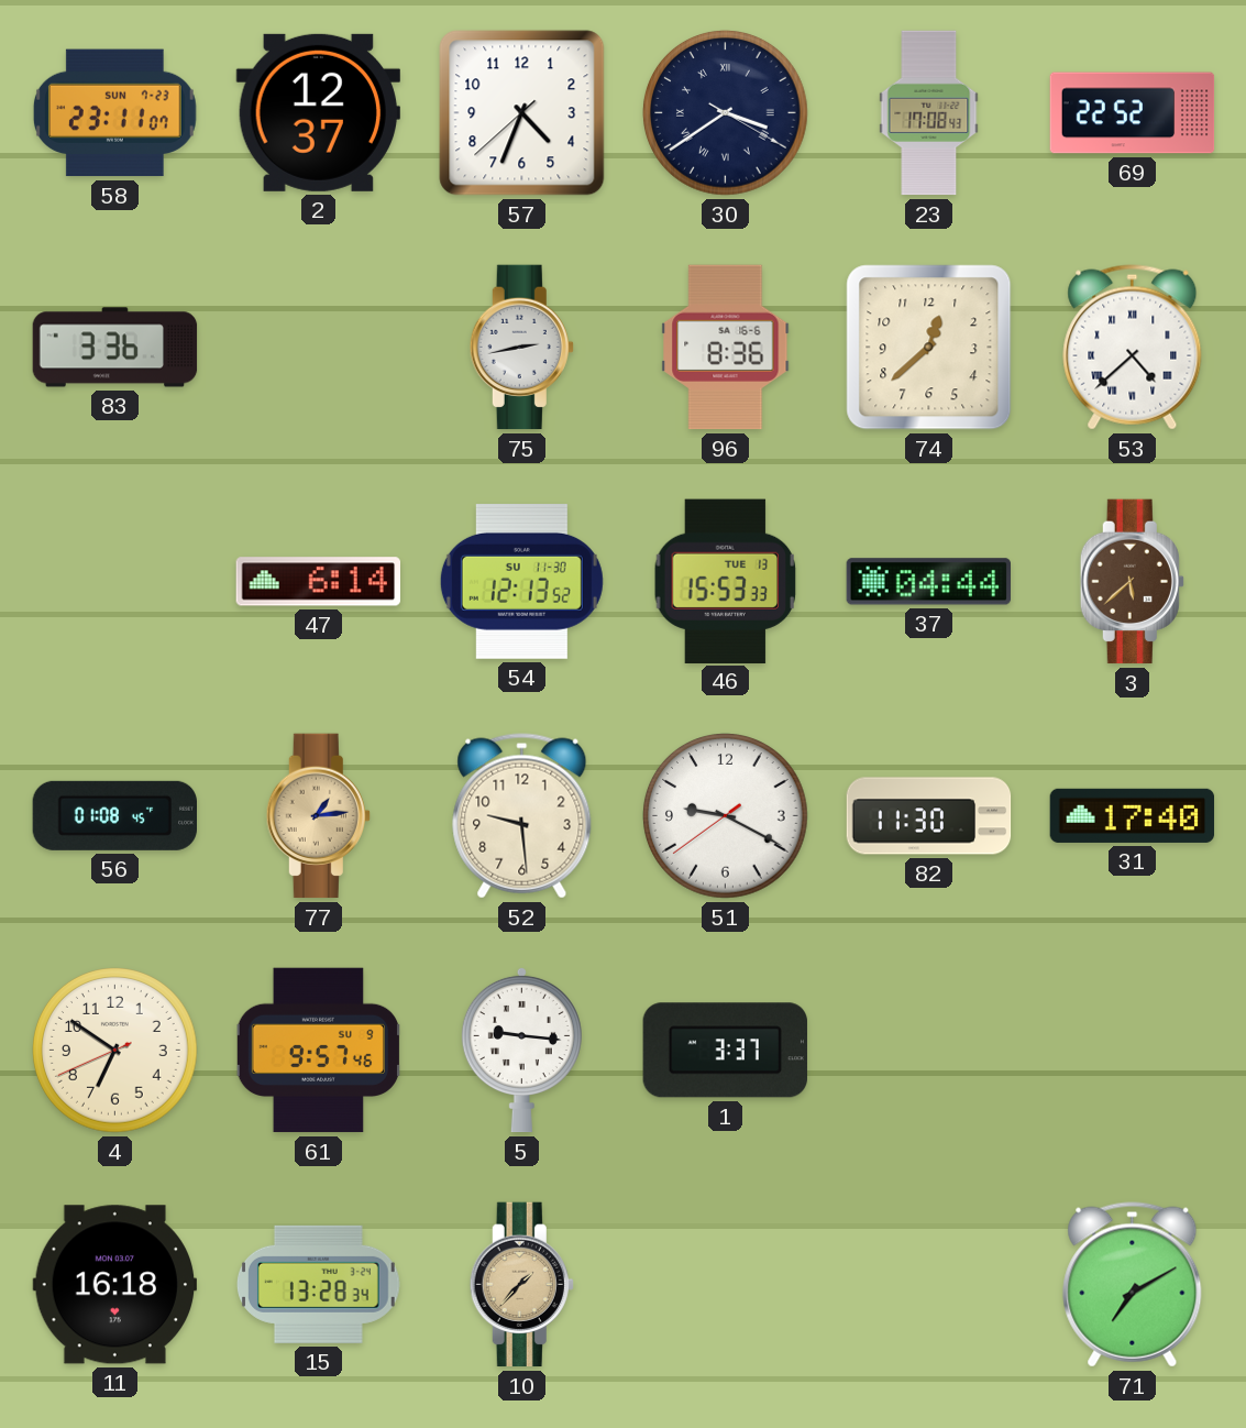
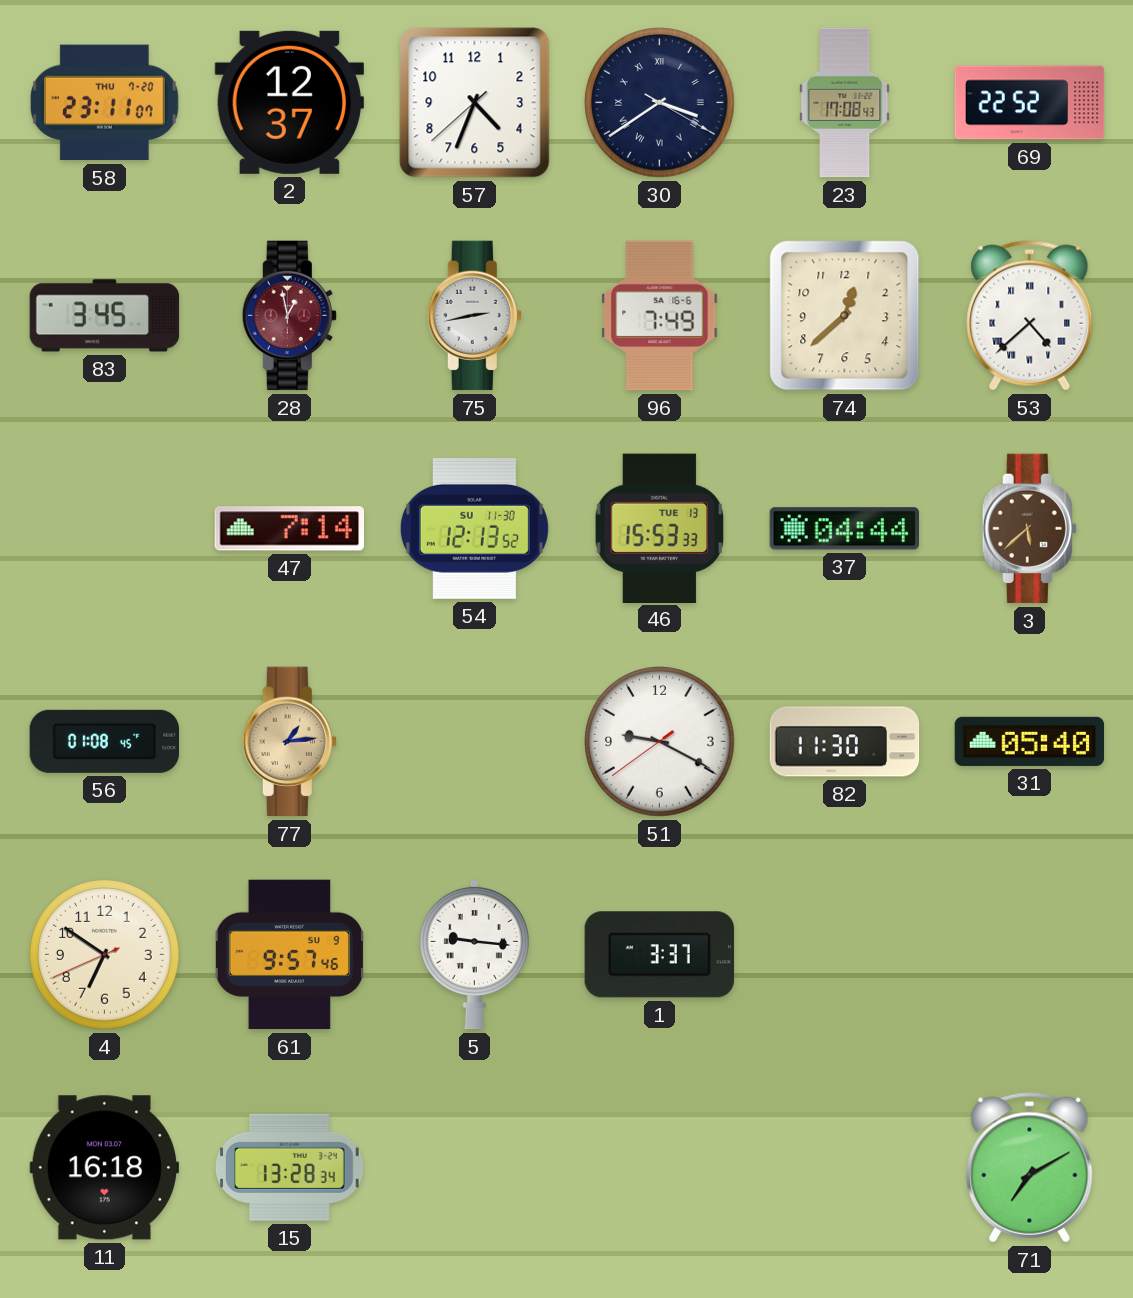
58 date: SUN 7-23 -> THU 7-20
83: 3:36 -> 3:45
28: none -> 12:58
96: 8:36 -> 7:49
47: 6:14 -> 7:14
52: 9:29 -> none
31: 17:40 -> 05:40
10: 1:37 -> none
